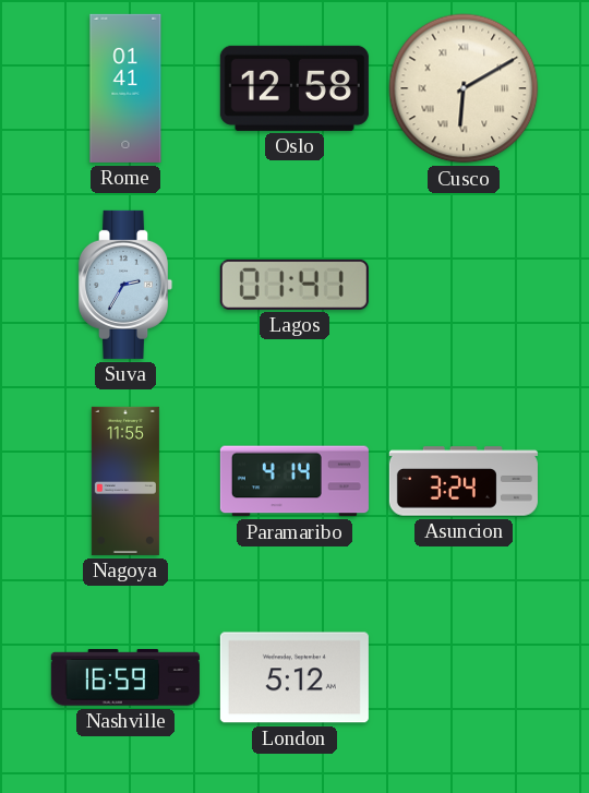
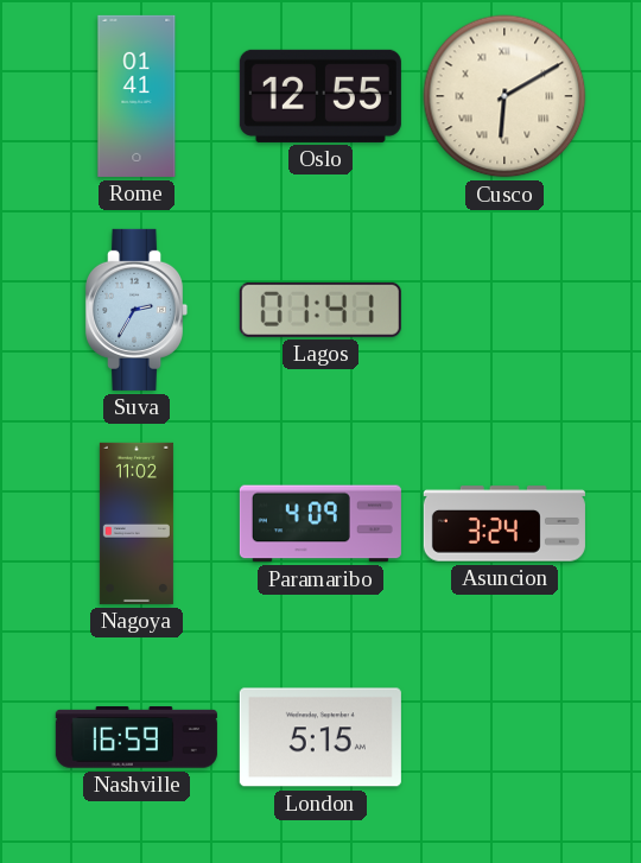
Oslo: 12:58 -> 12:55
Nagoya: 11:55 -> 11:02
Paramaribo: 4:14 -> 4:09
London: 5:12 -> 5:15
